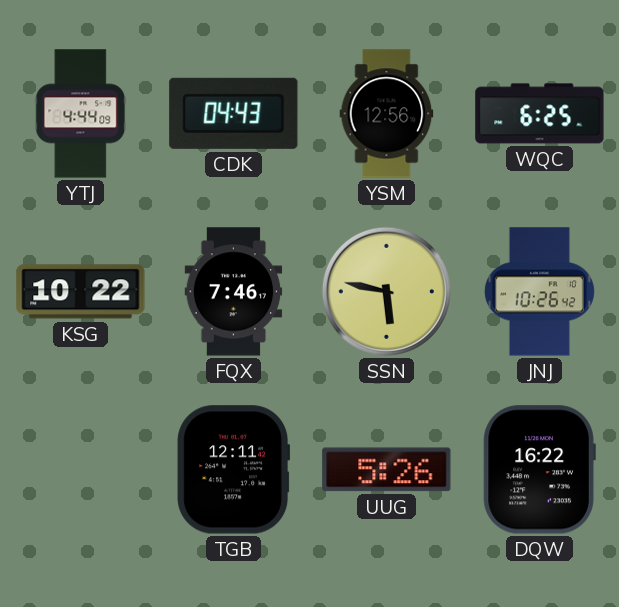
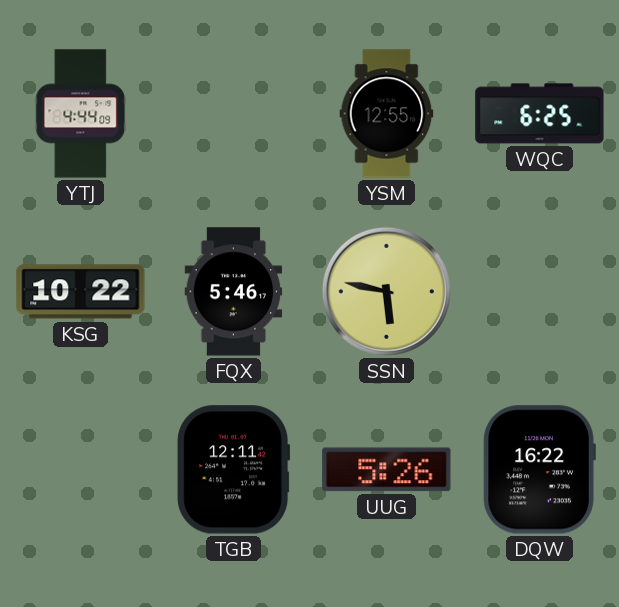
CDK: 04:43 -> none
YSM: 12:56 -> 12:55
FQX: 7:46 -> 5:46
JNJ: 10:26 -> none
